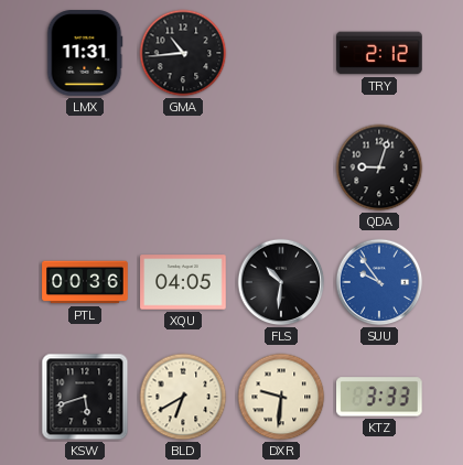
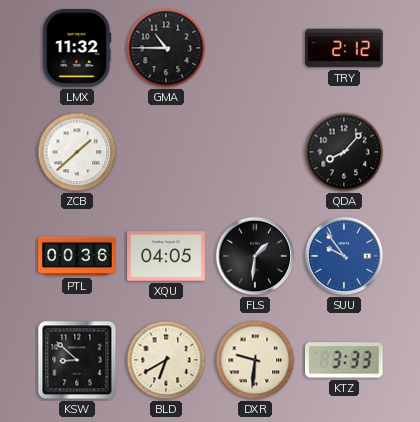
LMX: 11:31 -> 11:32
GMA: 10:44 -> 10:45
ZCB: none -> 1:38
QDA: 9:03 -> 8:07
FLS: 10:31 -> 1:31
KSW: 5:42 -> 8:52
